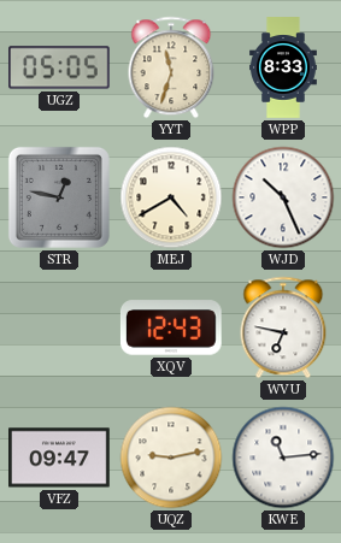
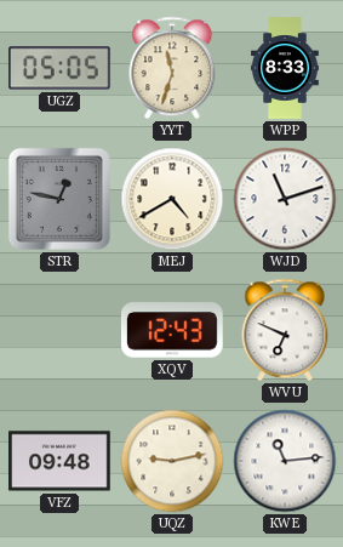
WJD: 10:26 -> 11:12
WVU: 6:47 -> 6:49
VFZ: 09:47 -> 09:48
